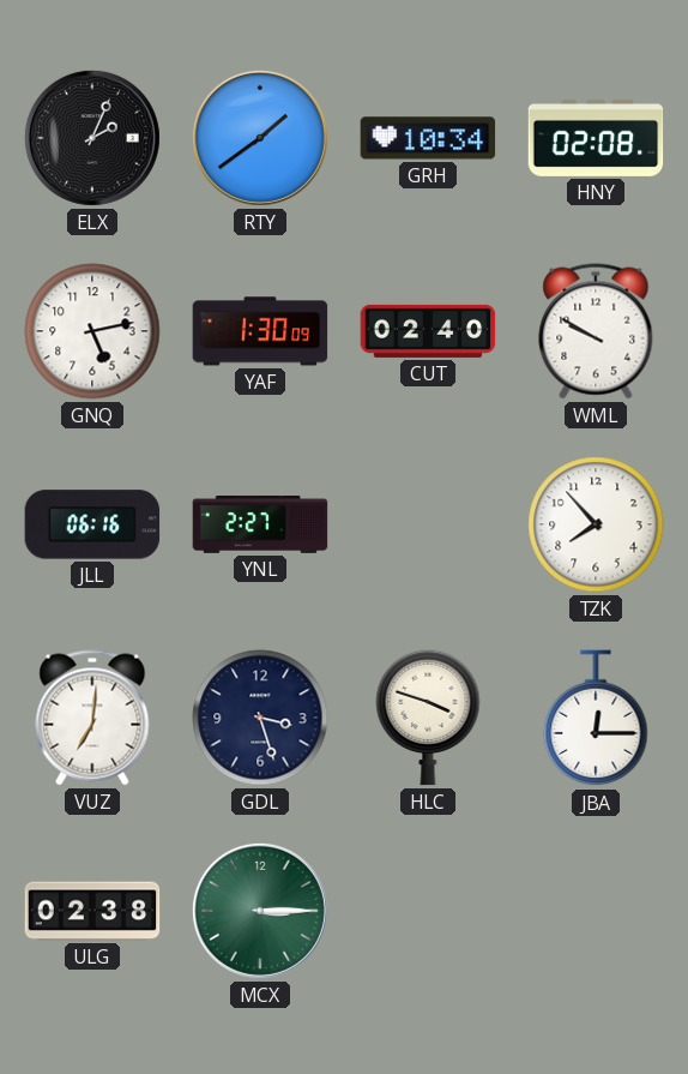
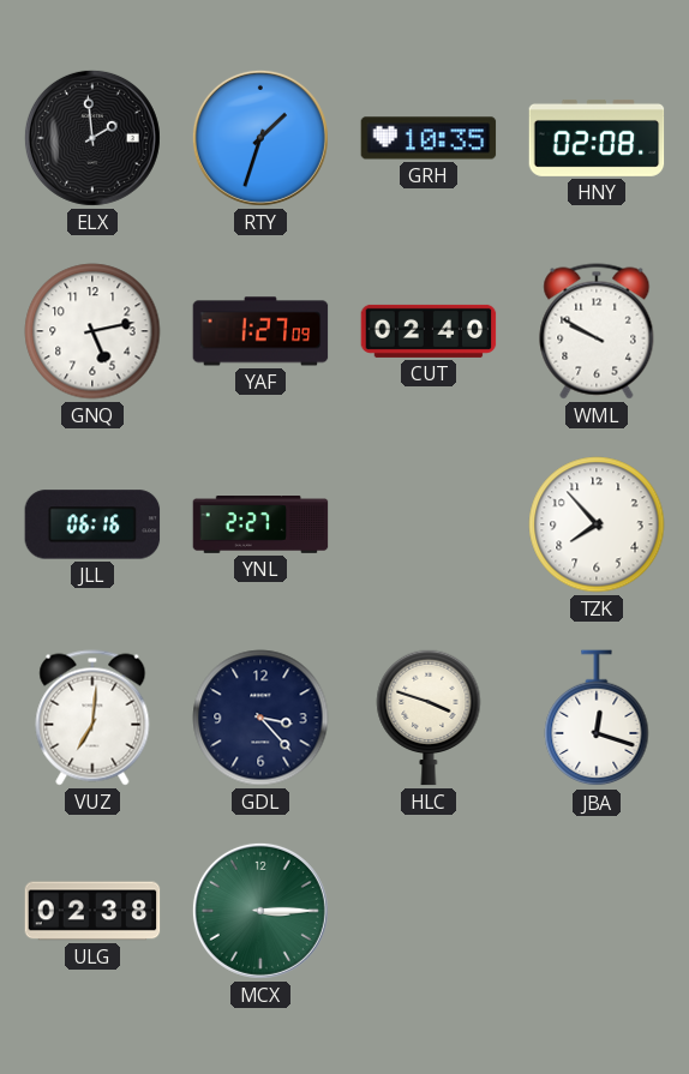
ELX: 2:04 -> 1:59
RTY: 1:39 -> 1:33
GRH: 10:34 -> 10:35
YAF: 1:30 -> 1:27
GDL: 3:27 -> 3:23
JBA: 12:15 -> 12:18
